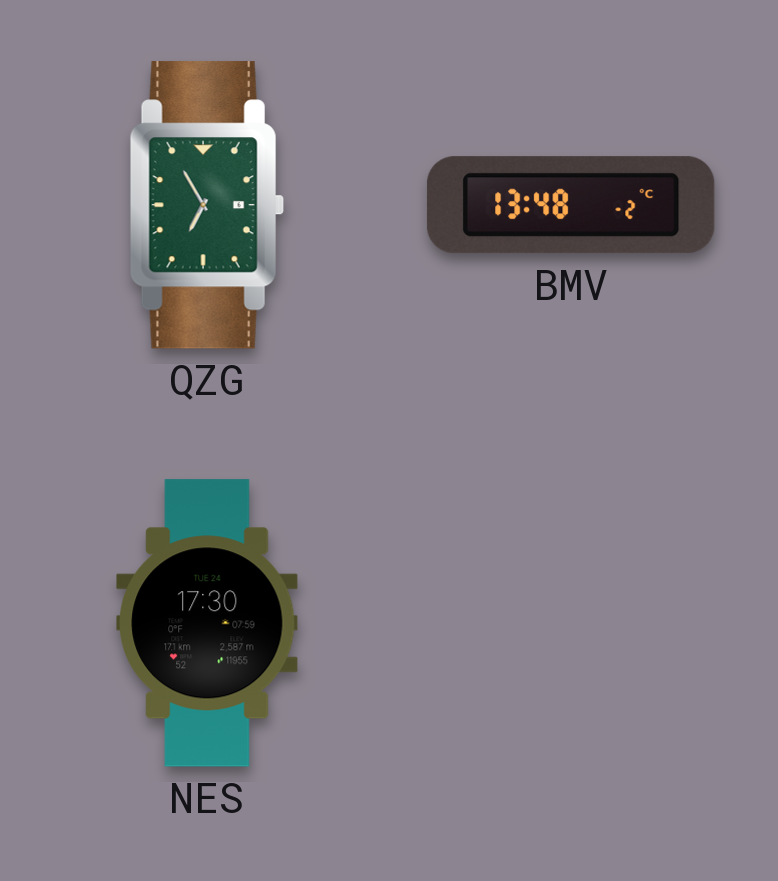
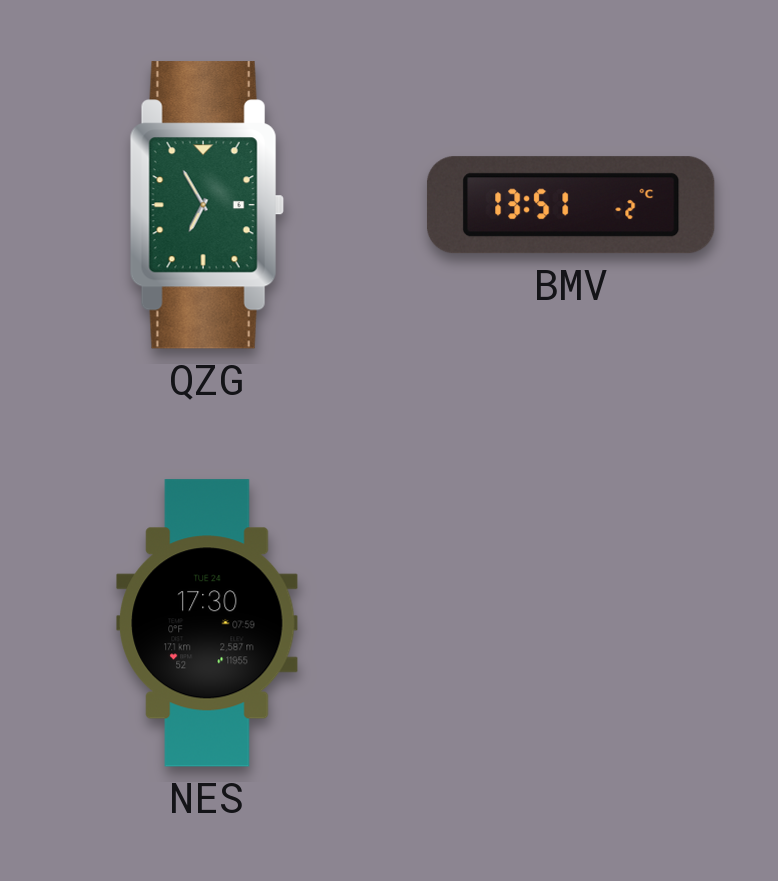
BMV: 13:48 -> 13:51
